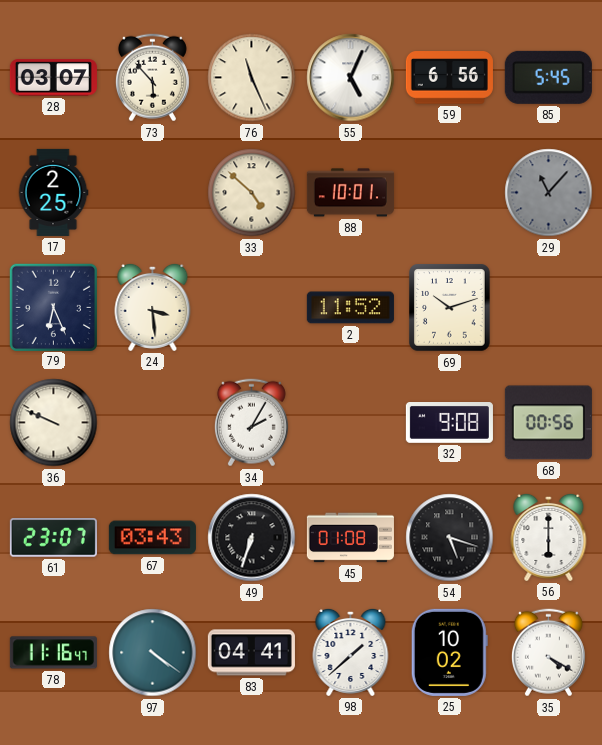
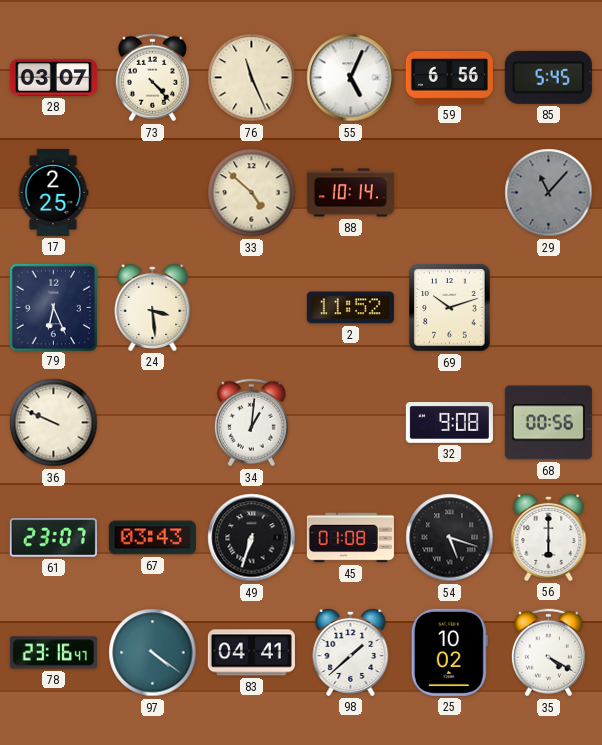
73: 5:53 -> 4:23
88: 10:01 -> 10:14
34: 2:05 -> 1:01
78: 11:16 -> 23:16
